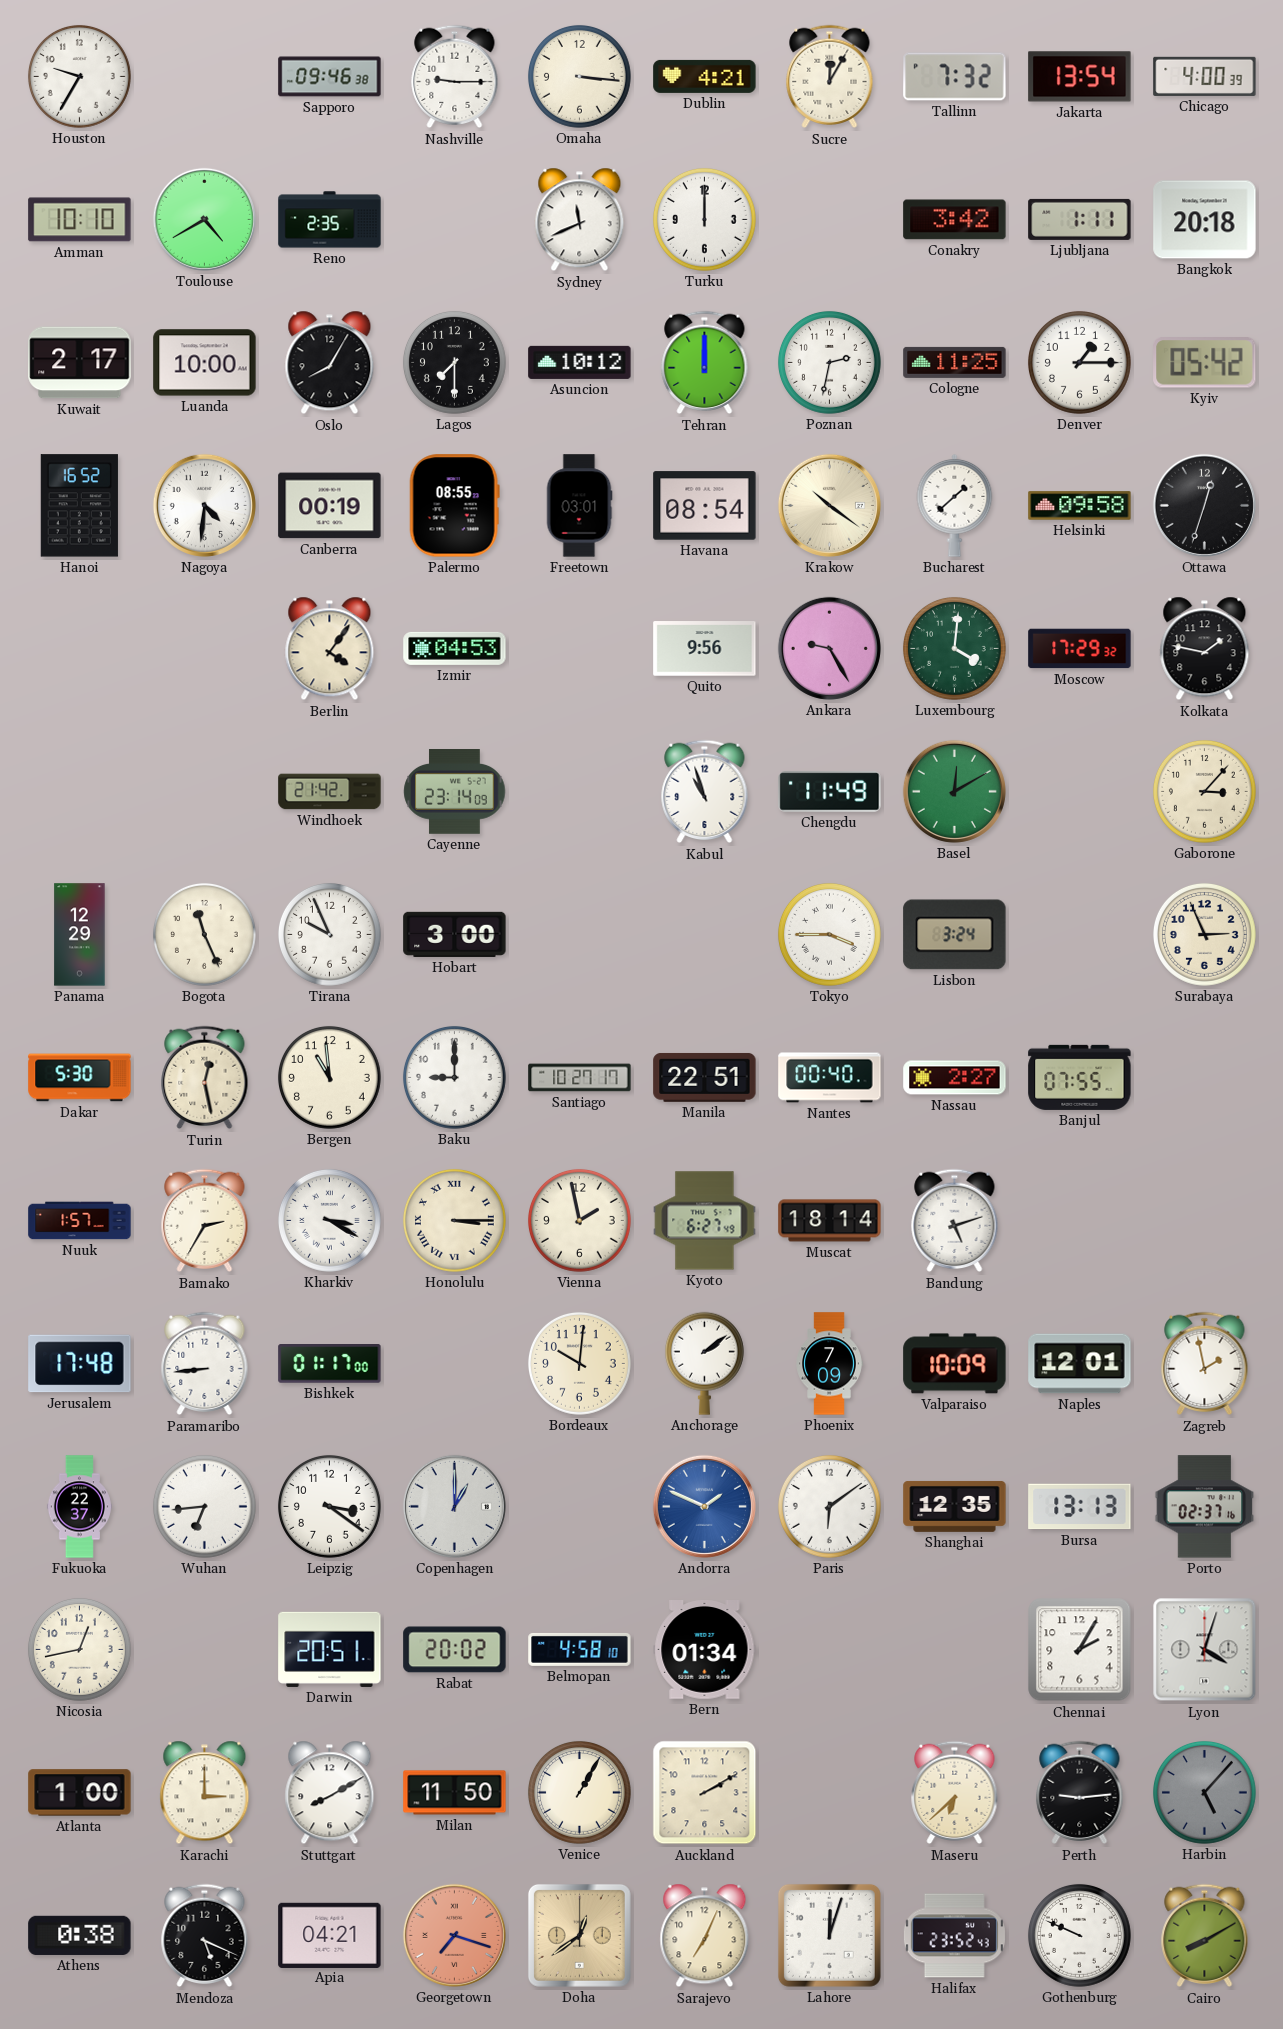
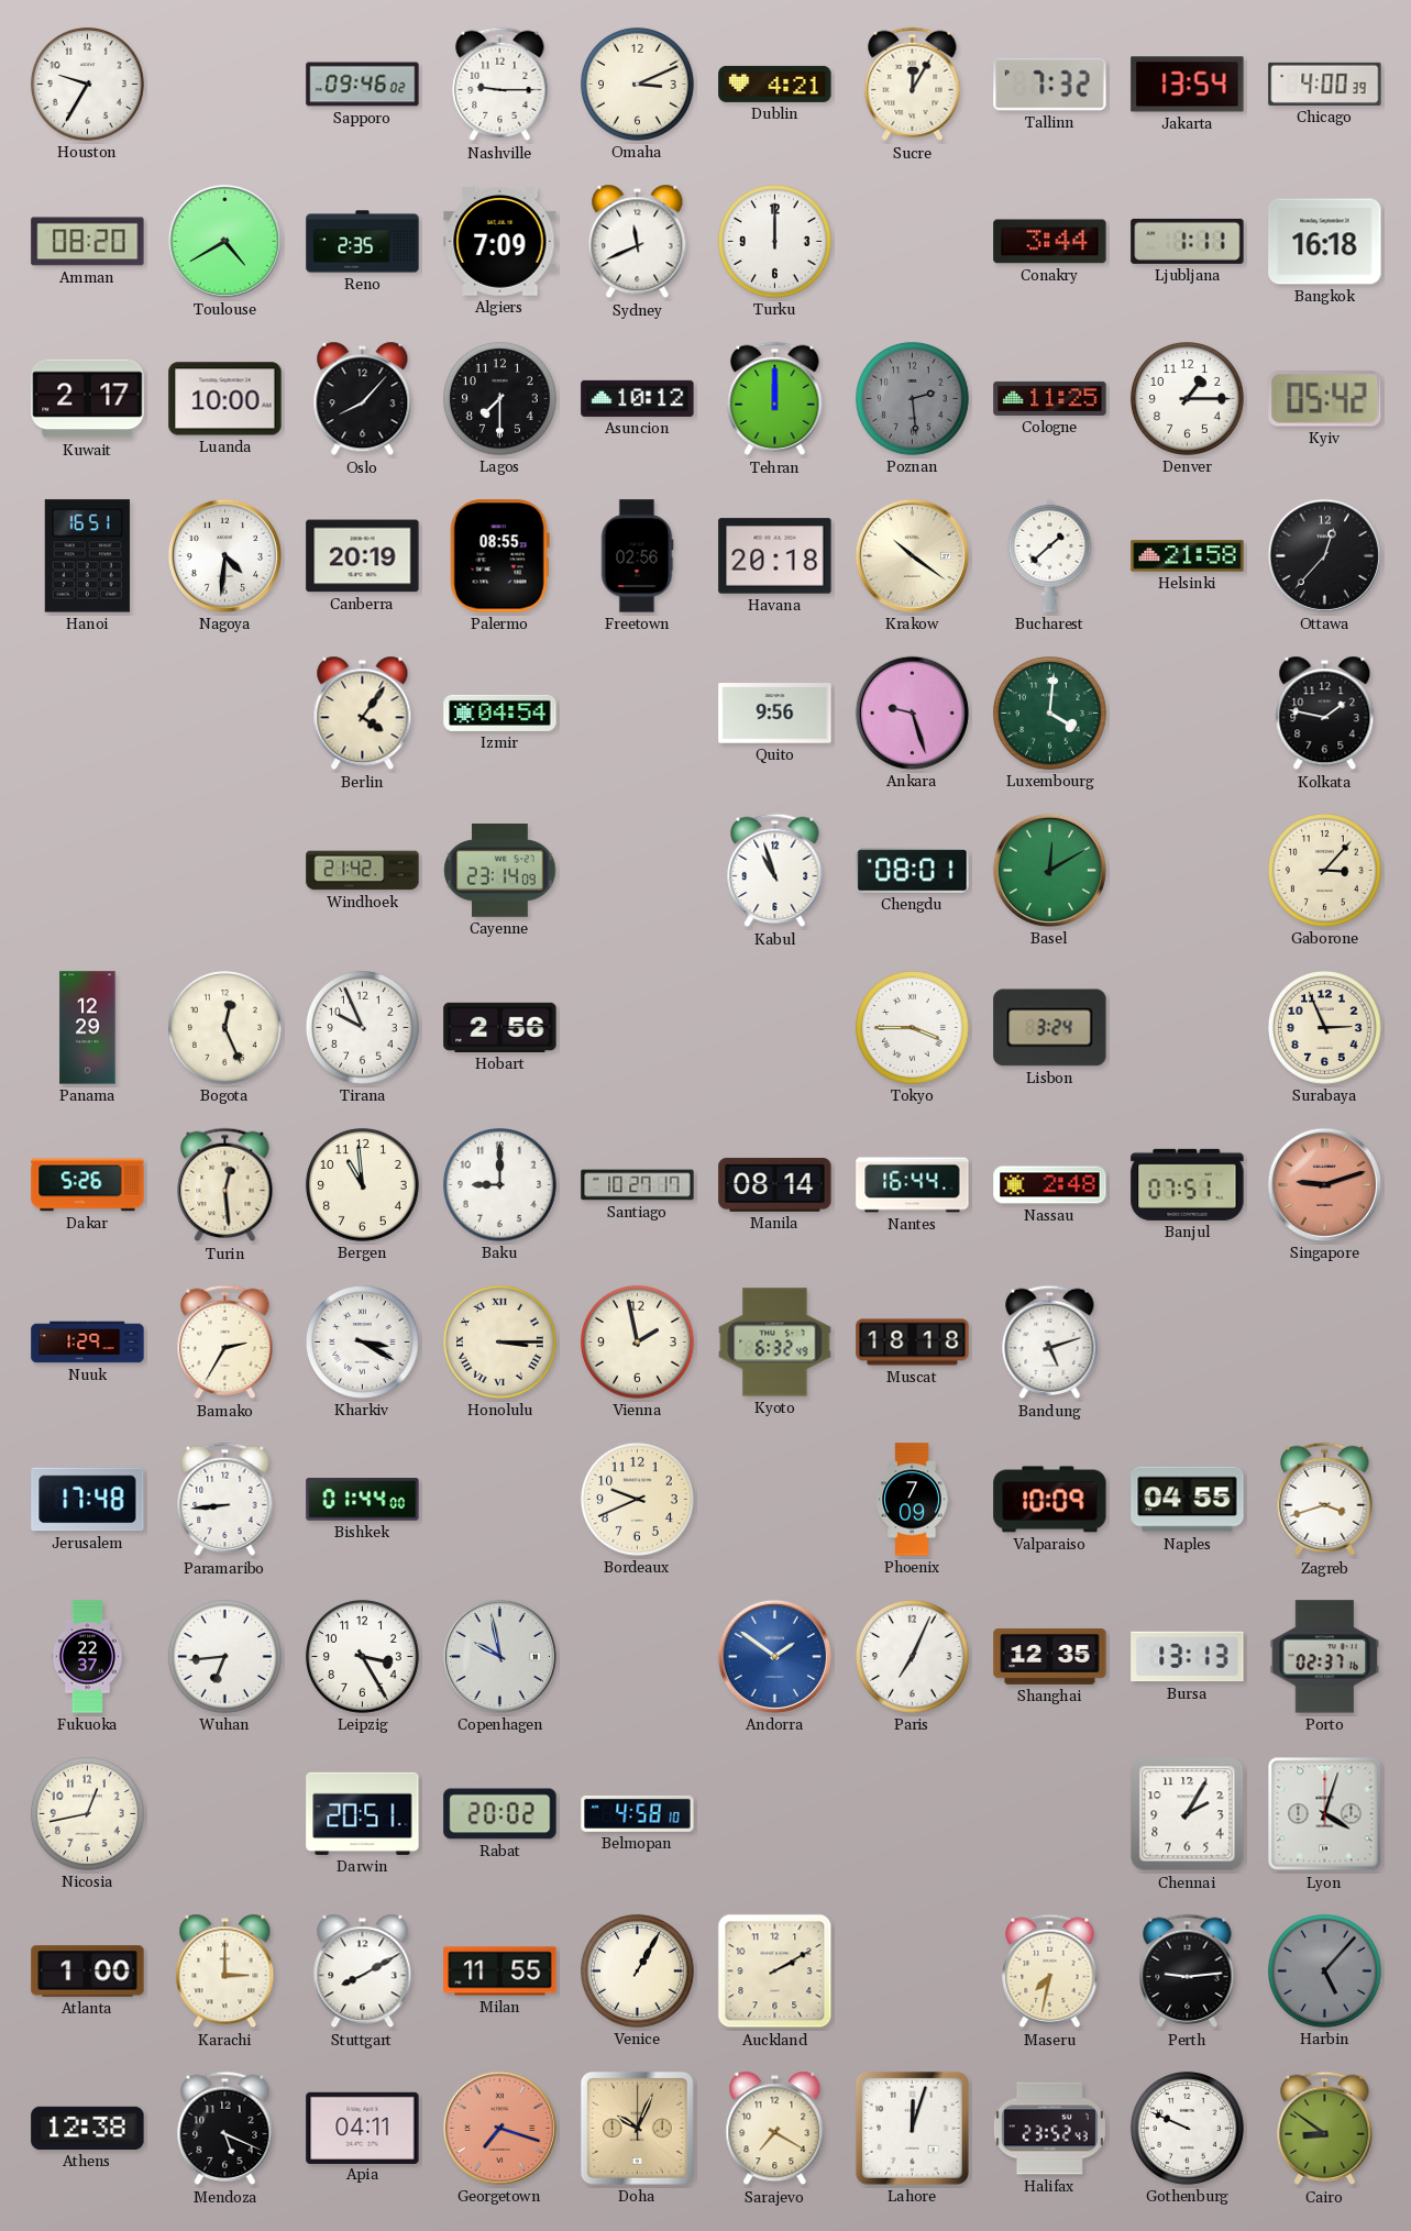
Sapporo: 09:46:38 -> 09:46:02
Omaha: 3:16 -> 3:11
Amman: 10:10 -> 08:20
Algiers: none -> 7:09
Conakry: 3:42 -> 3:44
Bangkok: 20:18 -> 16:18
Oslo: 8:05 -> 8:07
Poznan: 2:32 -> 2:29
Poznan dial: white -> grey
Hanoi: 16:52 -> 16:51
Canberra: 00:19 -> 20:19
Freetown: 03:01 -> 02:56
Havana: 08:54 -> 20:18
Helsinki: 09:58 -> 21:58
Ottawa: 12:33 -> 12:37
Izmir: 04:53 -> 04:54
Ankara: 9:25 -> 9:27
Moscow: 17:29 -> none
Chengdu: 11:49 -> 08:01
Bogota: 11:26 -> 12:26
Hobart: 3:00 -> 2:56
Dakar: 5:30 -> 5:26
Turin: 12:28 -> 12:29
Manila: 22:51 -> 08:14
Nantes: 00:40 -> 16:44
Nassau: 2:27 -> 2:48
Banjul: 07:55 -> 07:51
Singapore: none -> 9:12
Nuuk: 1:57 -> 1:29
Kyoto: 6:27 -> 6:32
Muscat: 18:14 -> 18:18
Bishkek: 01:17 -> 01:44
Bordeaux: 10:01 -> 9:41
Anchorage: 2:09 -> none
Naples: 12:01 -> 04:55
Zagreb: 1:58 -> 3:42
Leipzig: 3:21 -> 3:25
Copenhagen: 1:00 -> 9:58
Andorra: 1:49 -> 1:51
Paris: 6:09 -> 7:04
Bern: 01:34 -> none
Milan: 11:50 -> 11:55
Maseru: 6:38 -> 7:32
Athens: 0:38 -> 12:38
Apia: 04:21 -> 04:11
Doha: 12:39 -> 10:04
Sarajevo: 7:04 -> 7:20
Cairo: 8:10 -> 8:51
